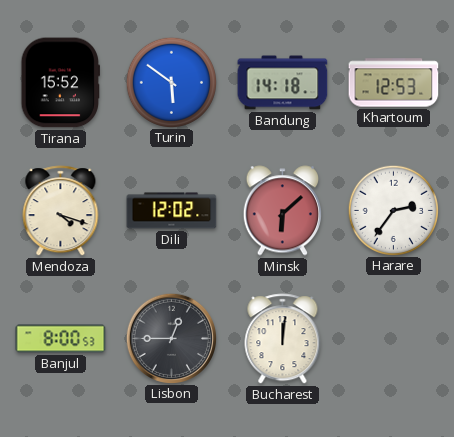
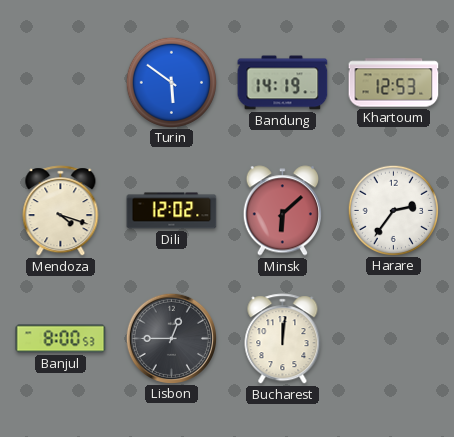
Tirana: 15:52 -> none
Bandung: 14:18 -> 14:19
